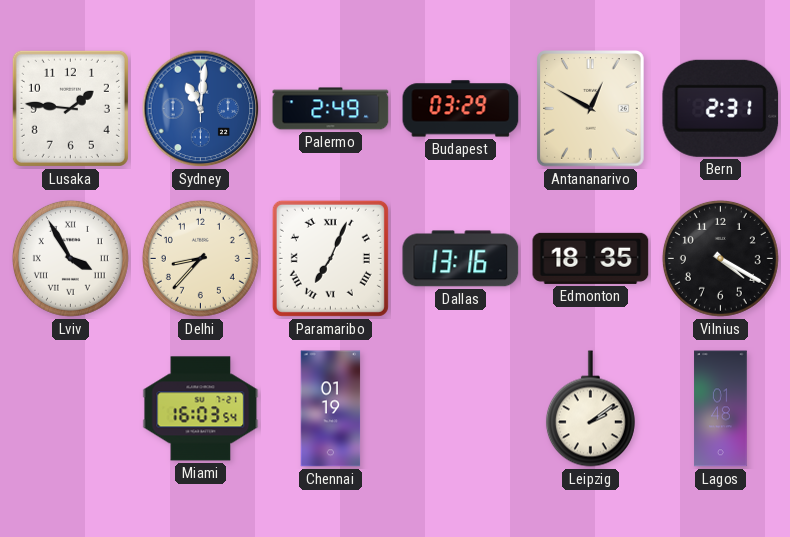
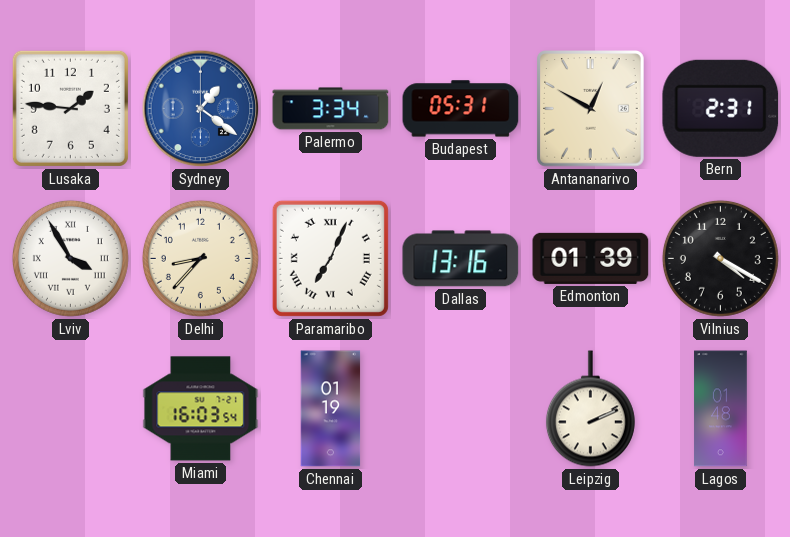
Sydney: 11:01 -> 1:21
Palermo: 2:49 -> 3:34
Budapest: 03:29 -> 05:31
Edmonton: 18:35 -> 01:39
Leipzig: 2:09 -> 2:11
